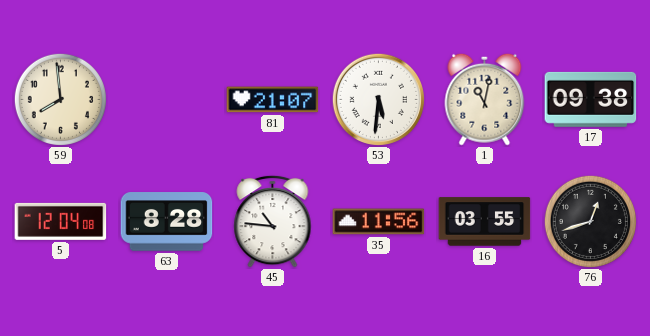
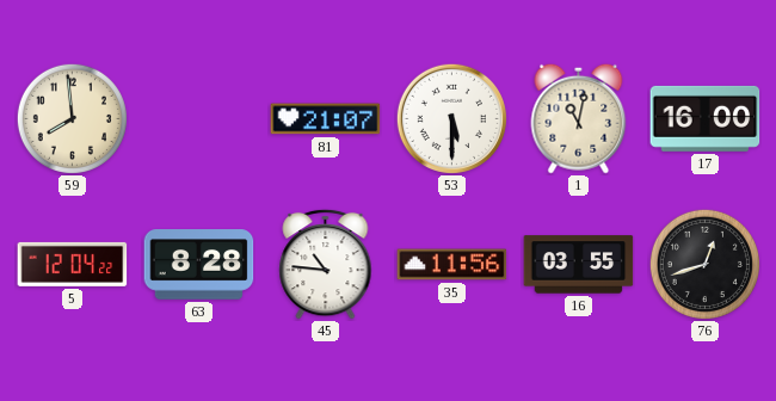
53: 5:31 -> 5:30
17: 09:38 -> 16:00
5: 12:04:08 -> 12:04:22
